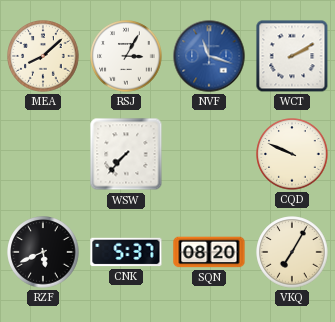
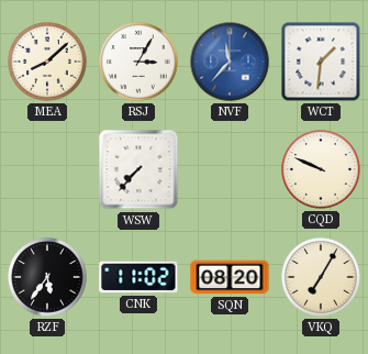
NVF: 11:18 -> 11:37
WCT: 2:10 -> 1:31
RZF: 5:41 -> 5:36
CNK: 5:37 -> 11:02
